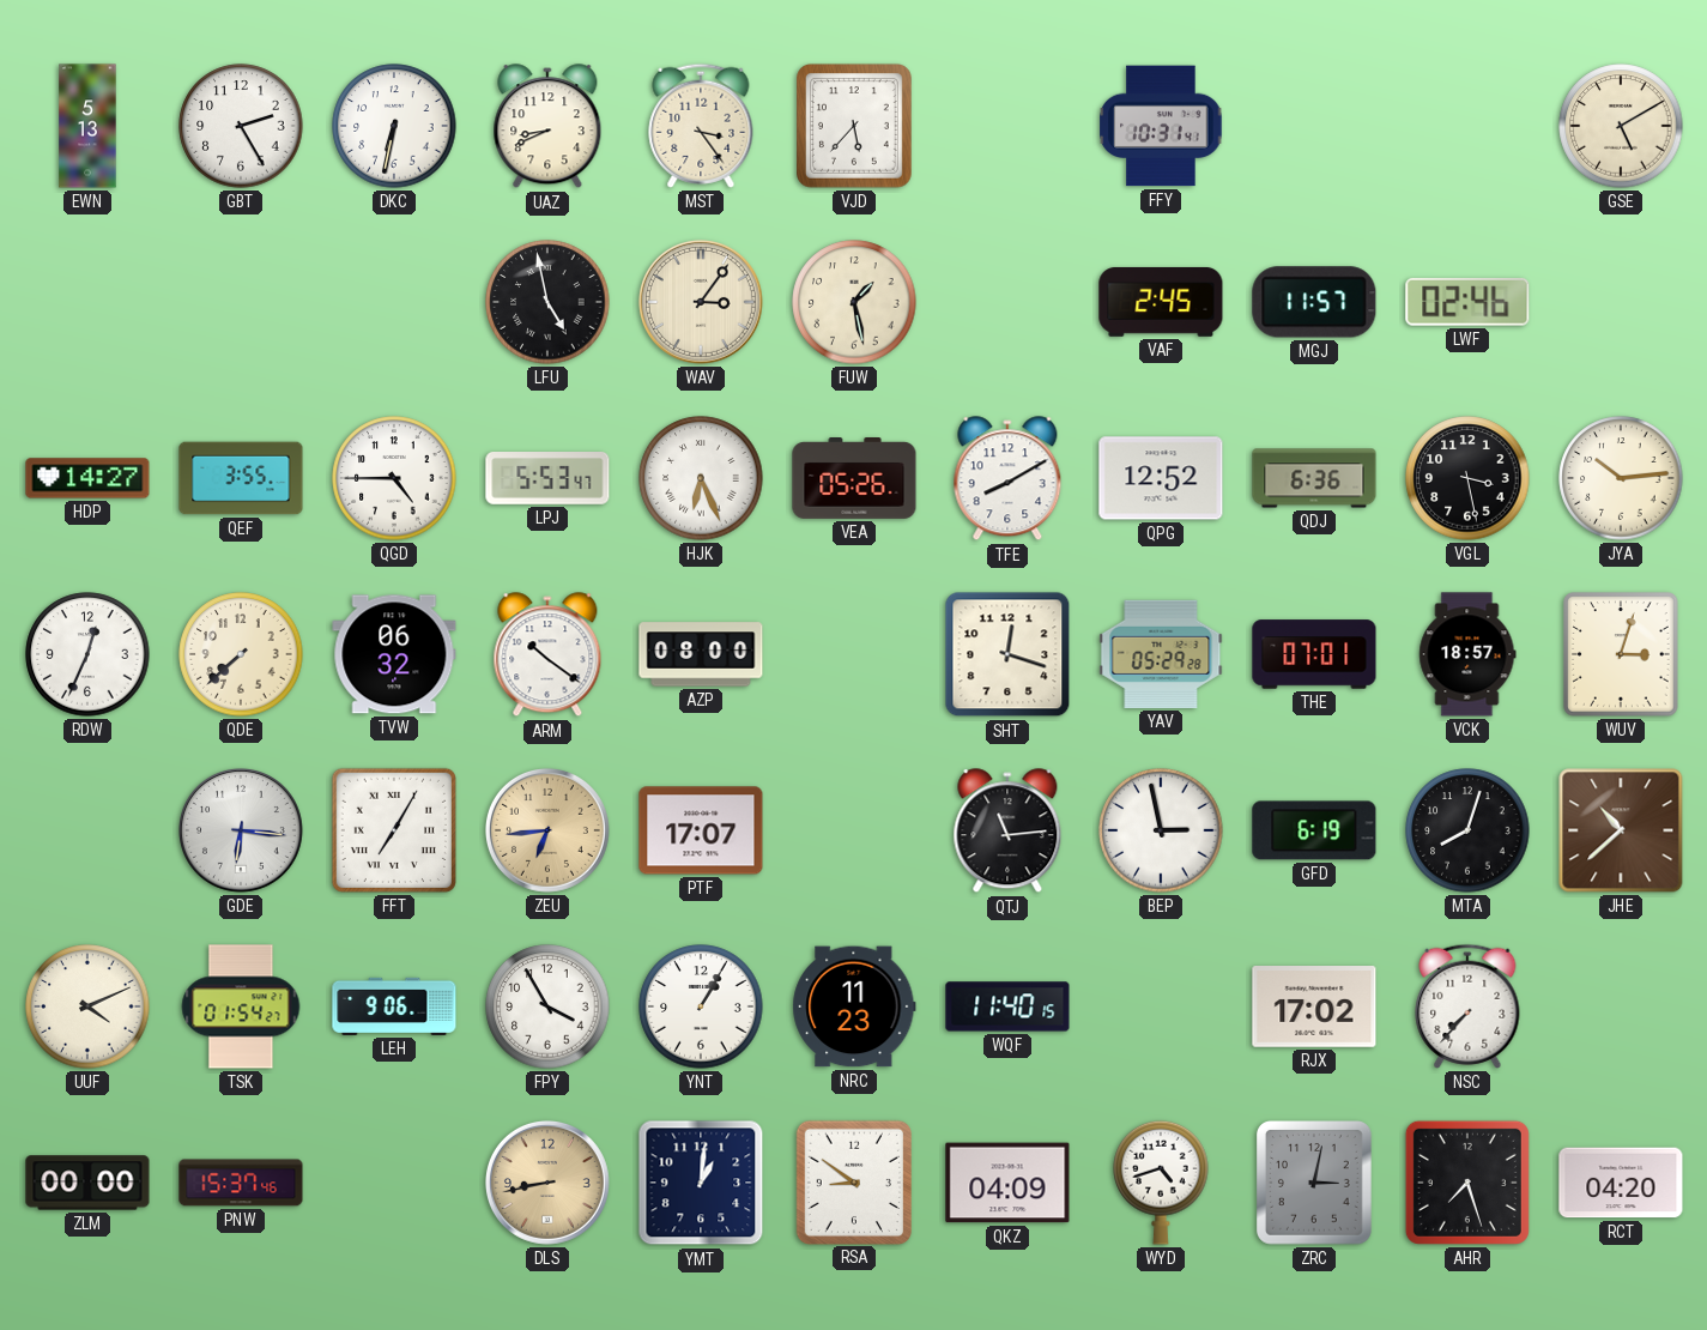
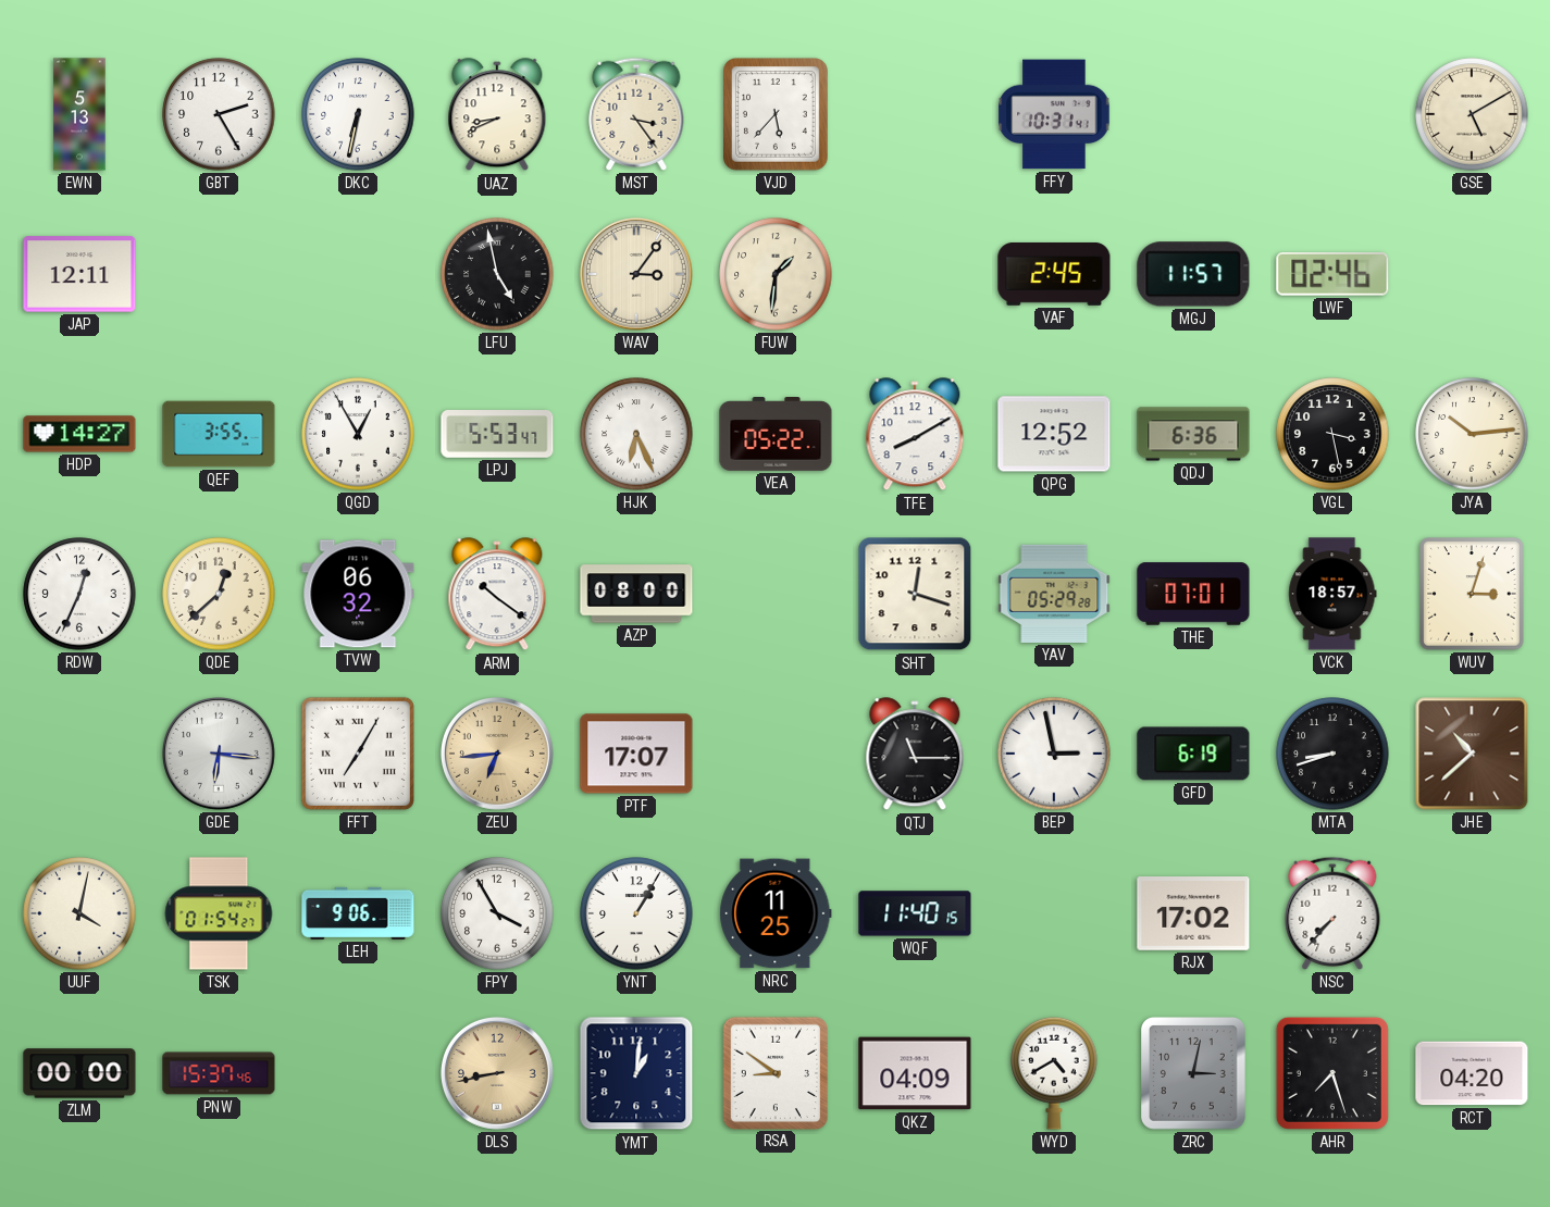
JAP: none -> 12:11
FUW: 1:28 -> 1:31
QGD: 4:45 -> 12:55
VEA: 05:26 -> 05:22
QDE: 7:38 -> 12:38
QTJ: 11:14 -> 11:15
MTA: 8:03 -> 8:42
UUF: 4:11 -> 4:02
NRC: 11:23 -> 11:25
WYD: 4:42 -> 4:40
